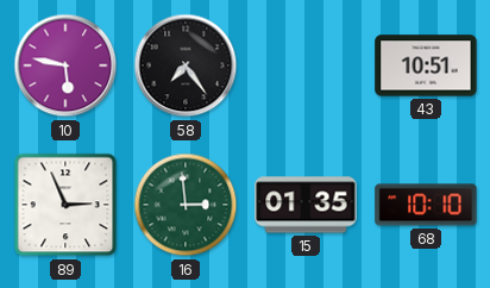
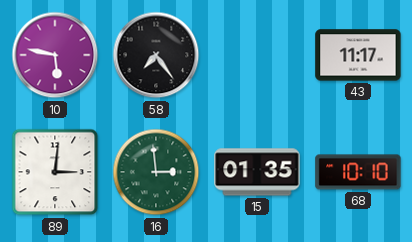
43: 10:51 -> 11:17
89: 2:56 -> 3:01
